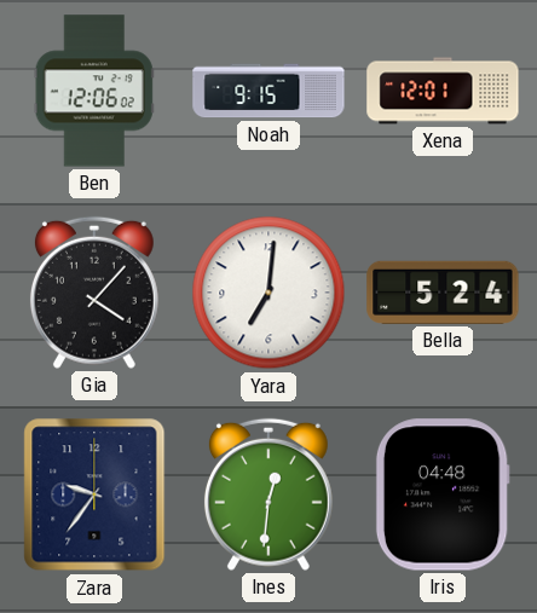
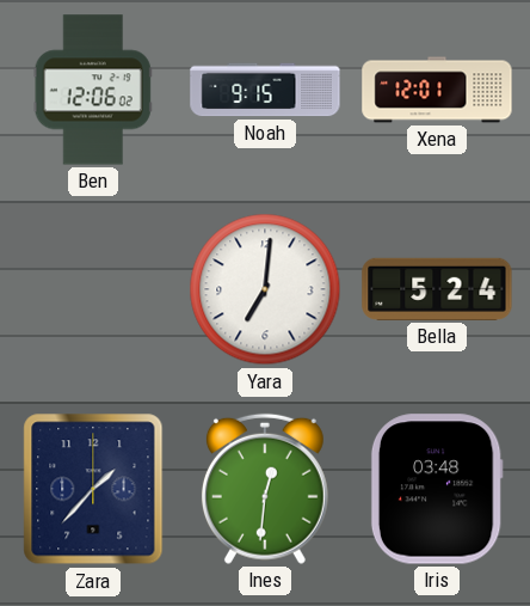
Gia: 4:07 -> none
Zara: 9:36 -> 1:37
Iris: 04:48 -> 03:48
